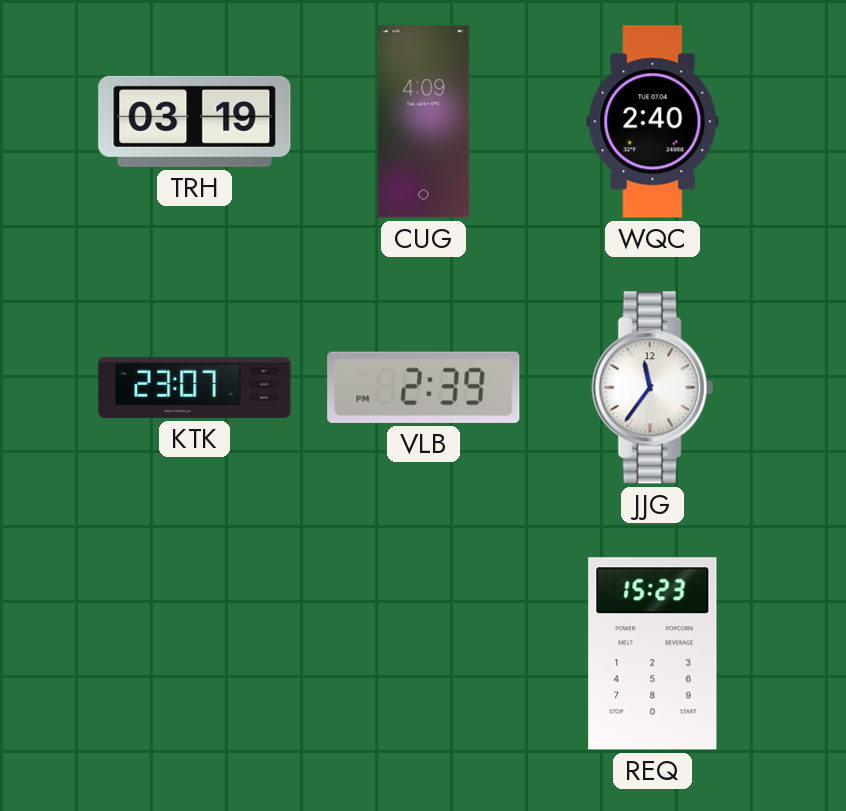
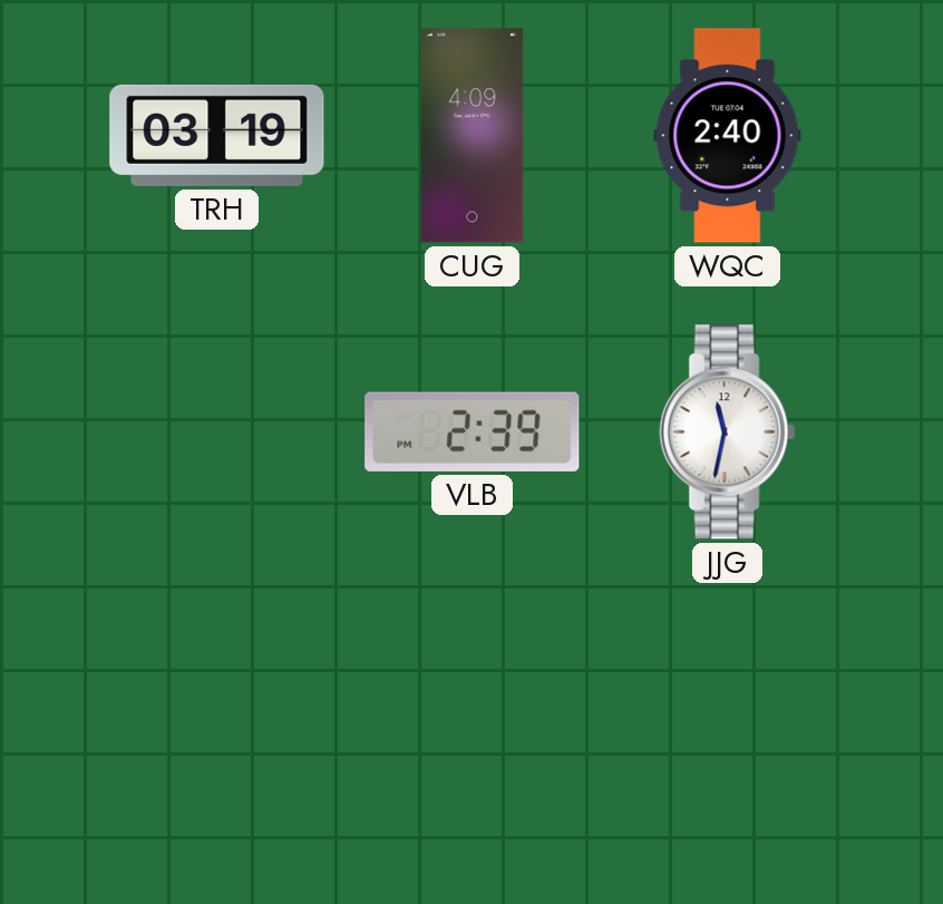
KTK: 23:07 -> none
JJG: 11:36 -> 11:32
REQ: 15:23 -> none
